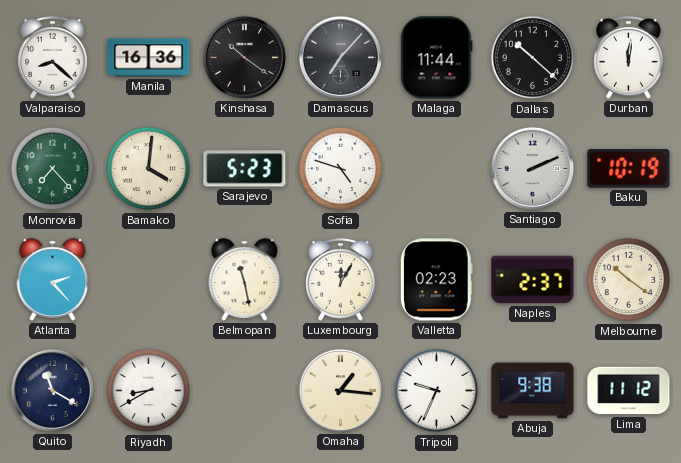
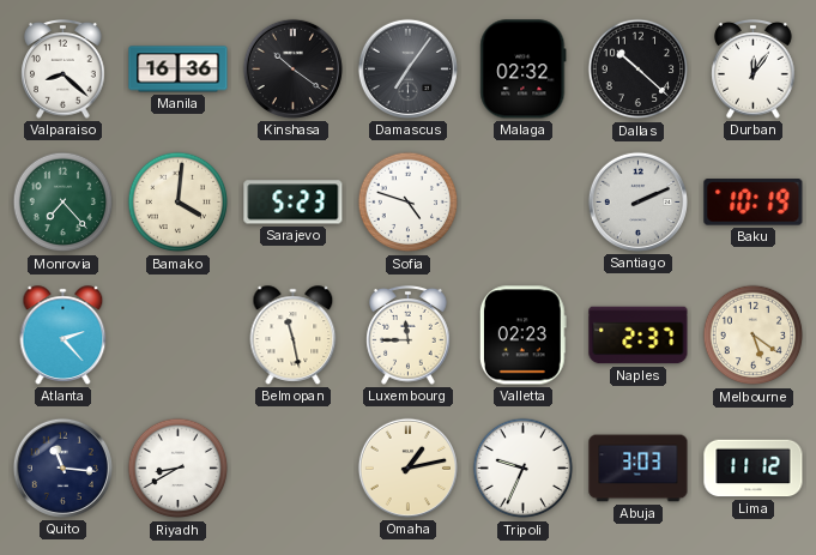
Damascus: 7:07 -> 7:06
Malaga: 11:44 -> 02:32
Durban: 12:01 -> 12:06
Luxembourg: 12:05 -> 11:45
Melbourne: 10:21 -> 5:21
Quito: 11:20 -> 11:16
Omaha: 1:16 -> 1:13
Abuja: 9:38 -> 3:03
